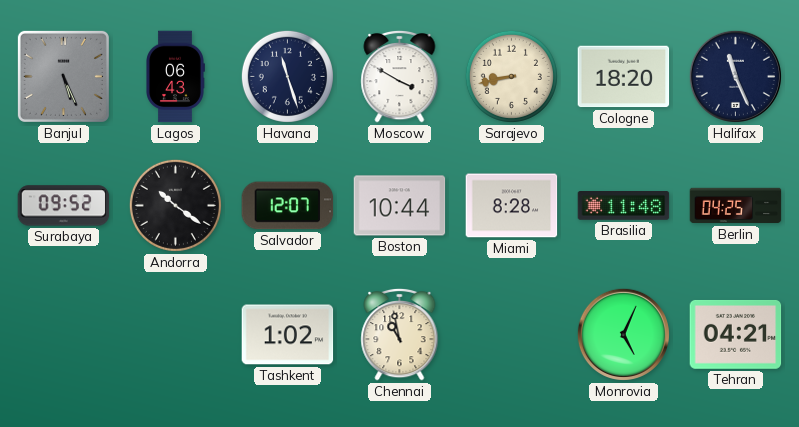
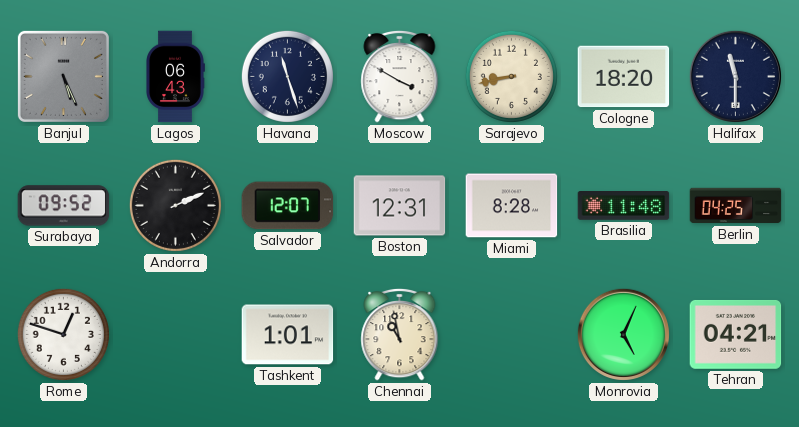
Halifax: 11:26 -> 11:30
Andorra: 10:21 -> 2:11
Boston: 10:44 -> 12:31
Rome: none -> 12:48
Tashkent: 1:02 -> 1:01
